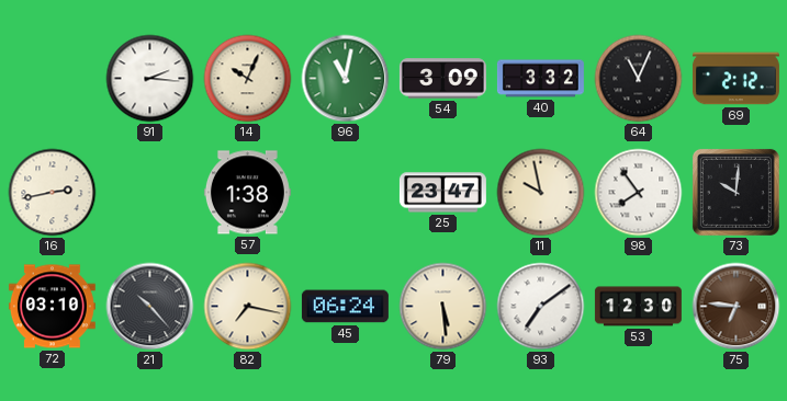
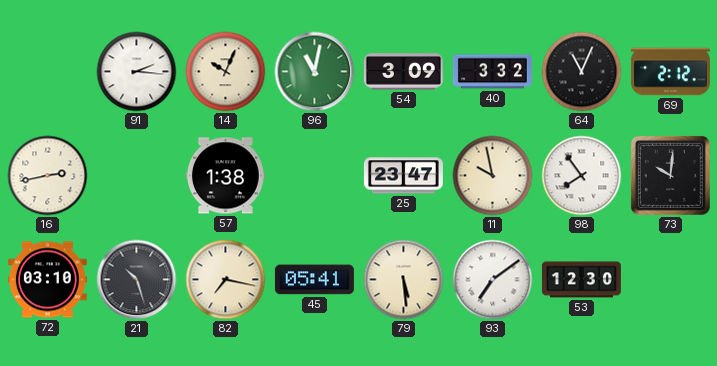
21: 10:23 -> 10:27
45: 06:24 -> 05:41
75: 6:46 -> none
